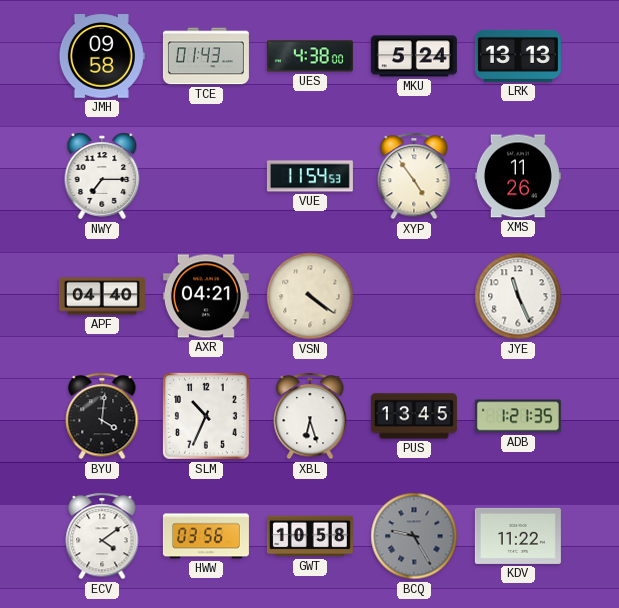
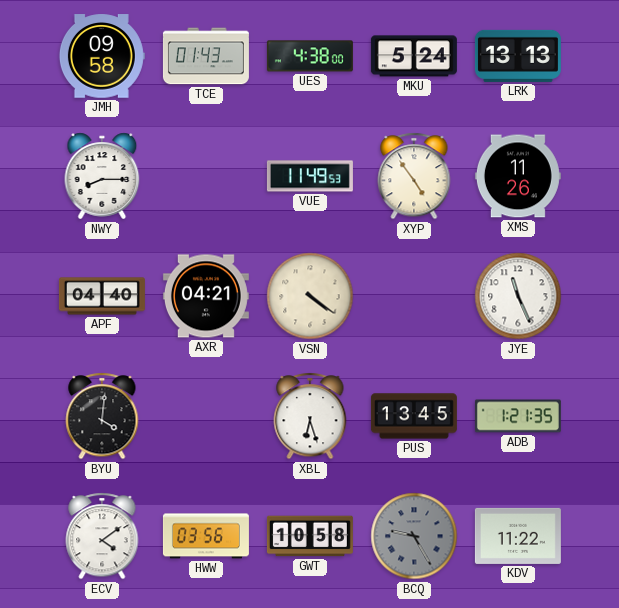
NWY: 7:15 -> 8:15
VUE: 11:54 -> 11:49
SLM: 10:34 -> none
